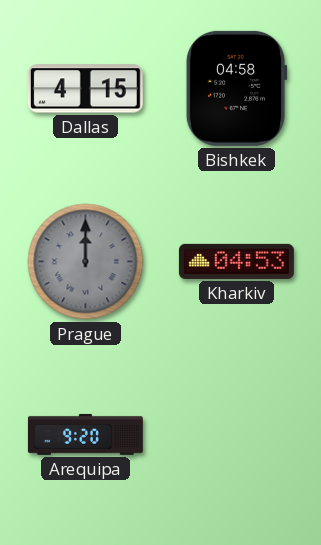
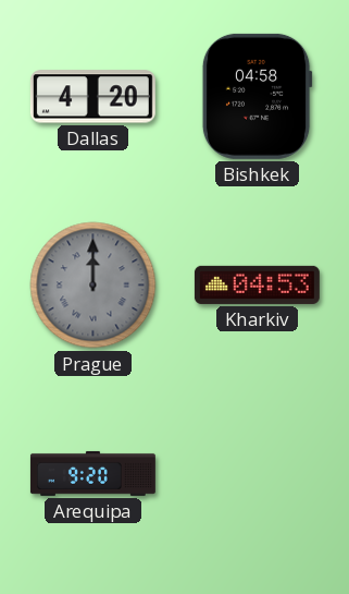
Dallas: 4:15 -> 4:20
